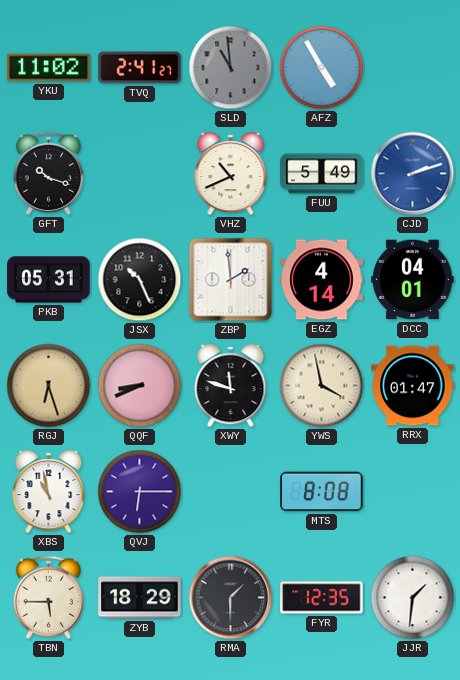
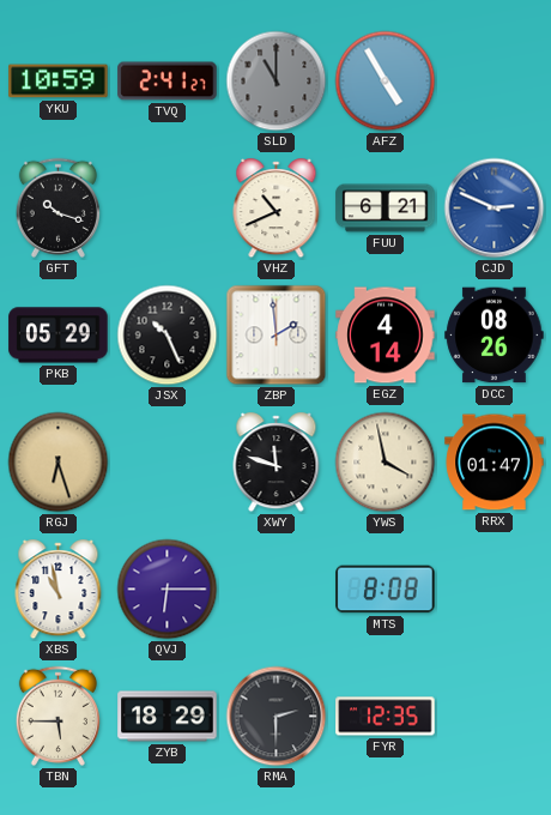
YKU: 11:02 -> 10:59
SLD: 10:59 -> 11:00
FUU: 5:49 -> 6:21
CJD: 2:12 -> 2:49
PKB: 05:31 -> 05:29
DCC: 04:01 -> 08:26
QQF: 8:41 -> none
RMA: 1:30 -> 2:30
JJR: 1:31 -> none
